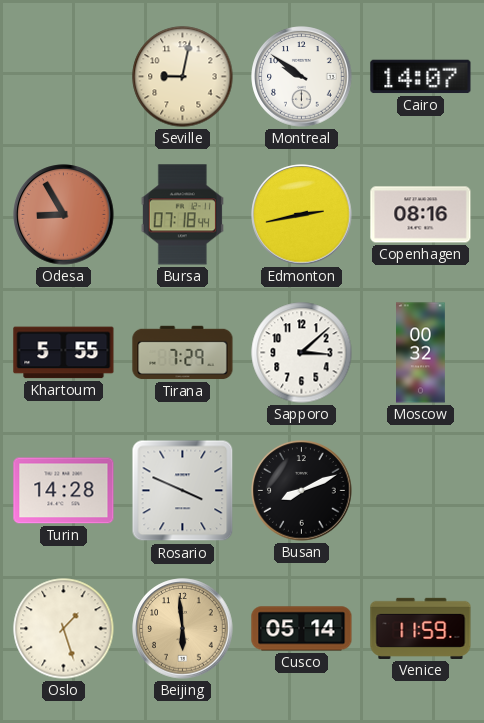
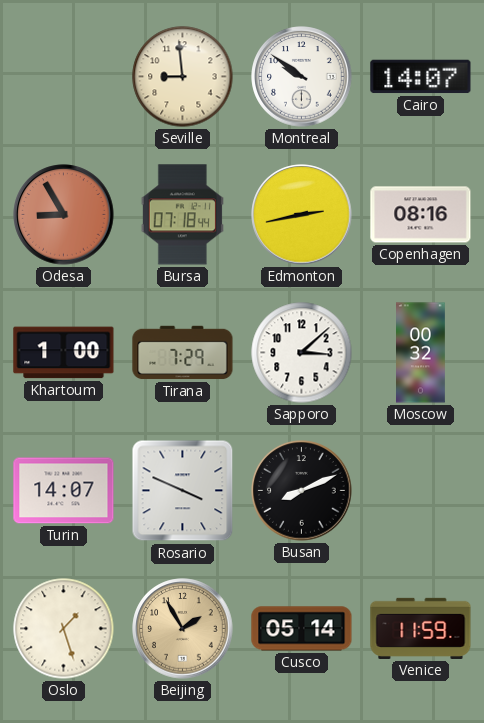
Seville: 9:02 -> 8:59
Khartoum: 5:55 -> 1:00
Turin: 14:28 -> 14:07
Beijing: 5:59 -> 1:55
